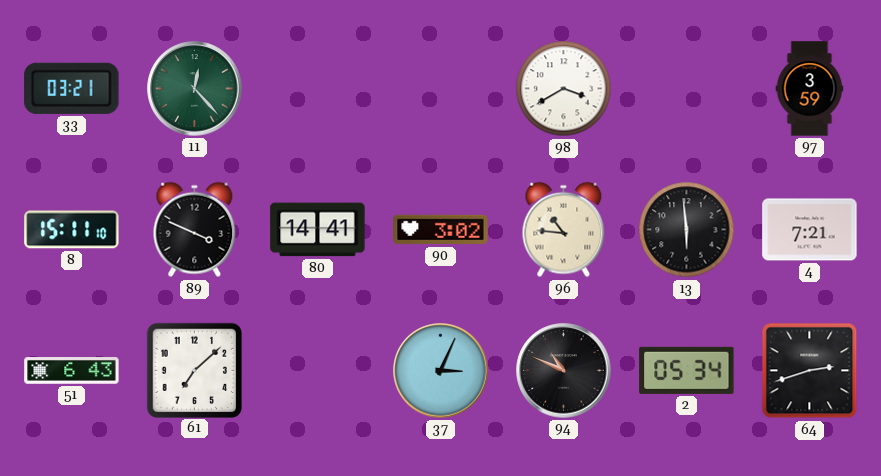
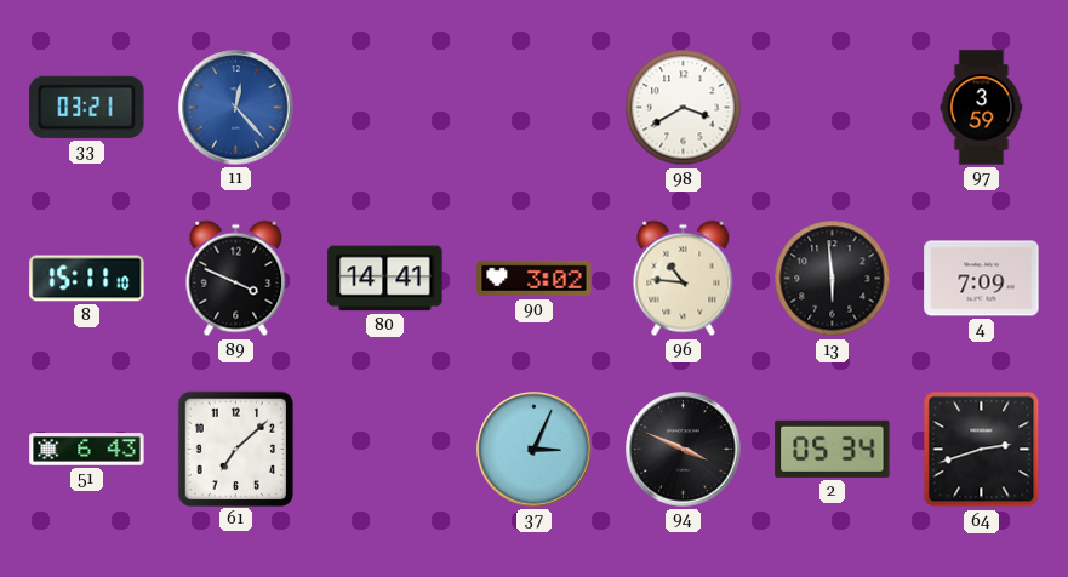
11 dial: green -> blue
4: 7:21 -> 7:09
94: 10:49 -> 3:49
